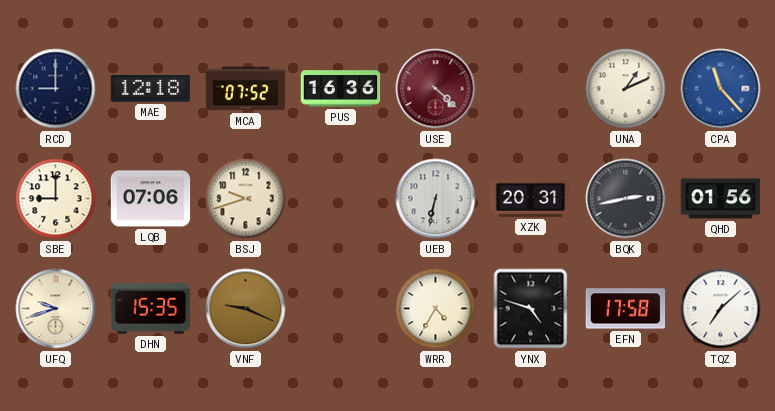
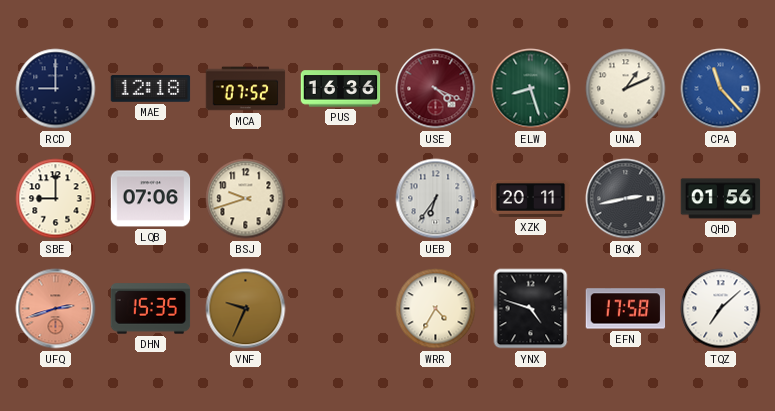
USE: 4:22 -> 4:19
ELW: none -> 8:27
UEB: 6:32 -> 6:36
XZK: 20:31 -> 20:11
UFQ: 9:42 -> 2:42
UFQ dial: cream -> salmon
VNF: 9:19 -> 9:34
